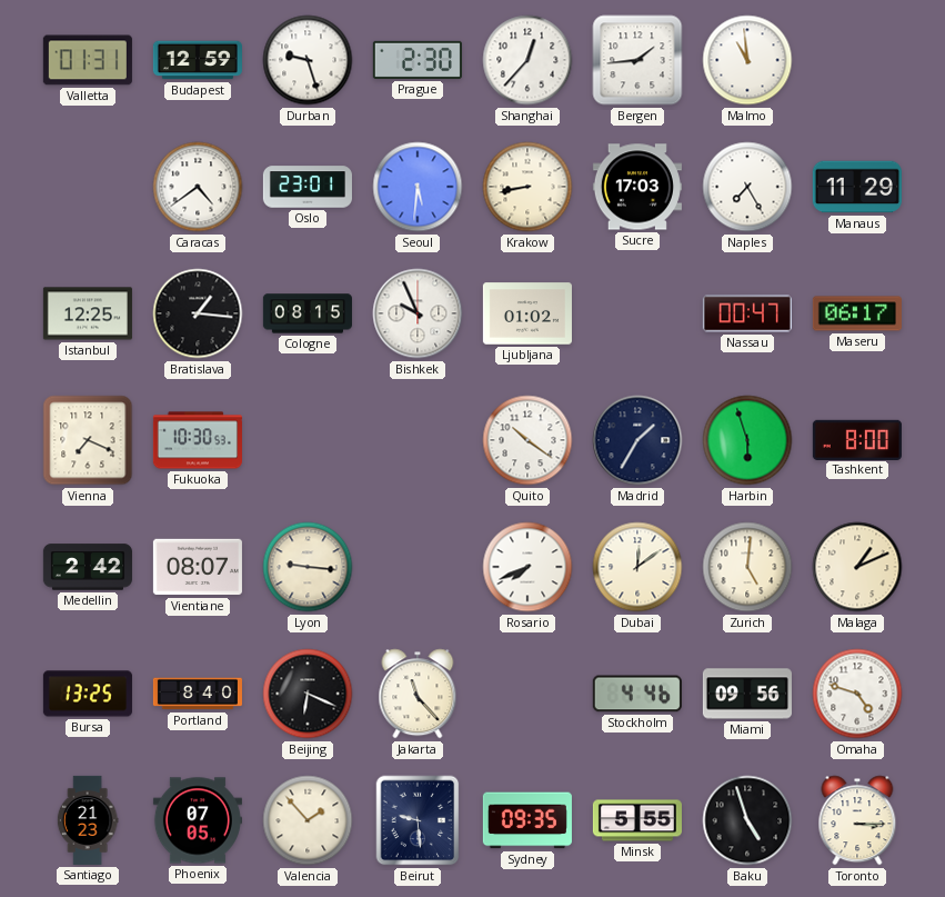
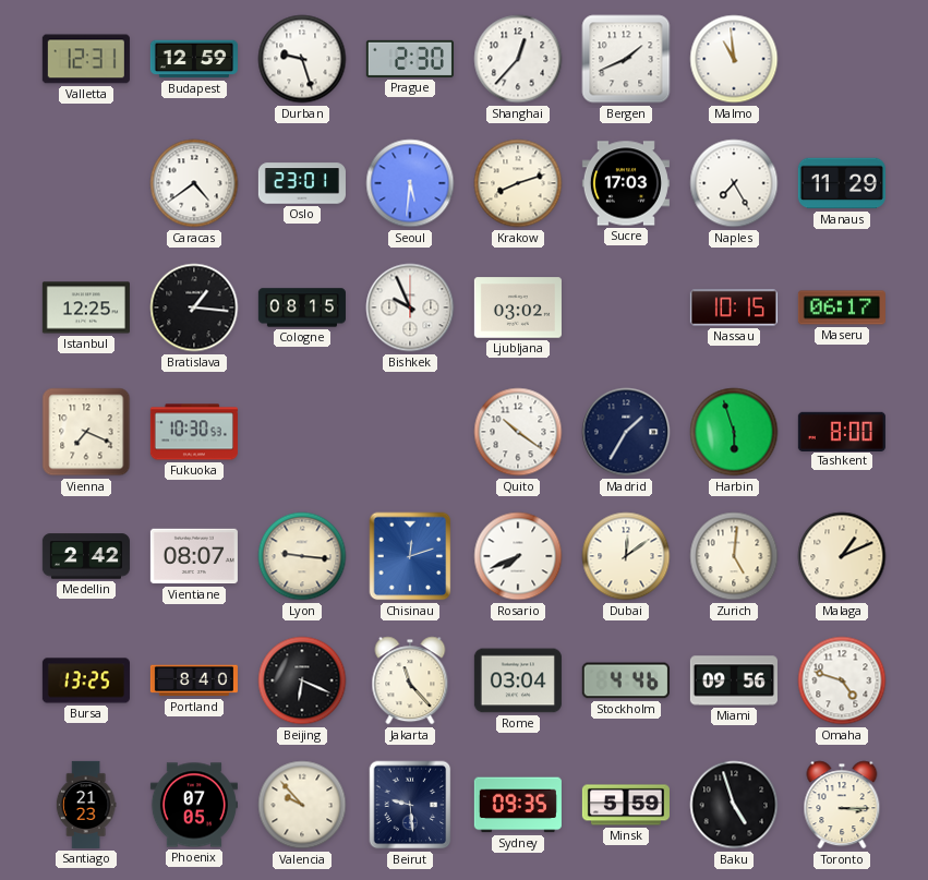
Valletta: 01:31 -> 12:31
Bergen: 1:44 -> 1:41
Krakow: 8:43 -> 8:12
Ljubljana: 01:02 -> 03:02
Nassau: 00:47 -> 10:15
Chisinau: none -> 12:12
Rome: none -> 03:04
Valencia: 1:53 -> 9:53
Minsk: 5:55 -> 5:59
